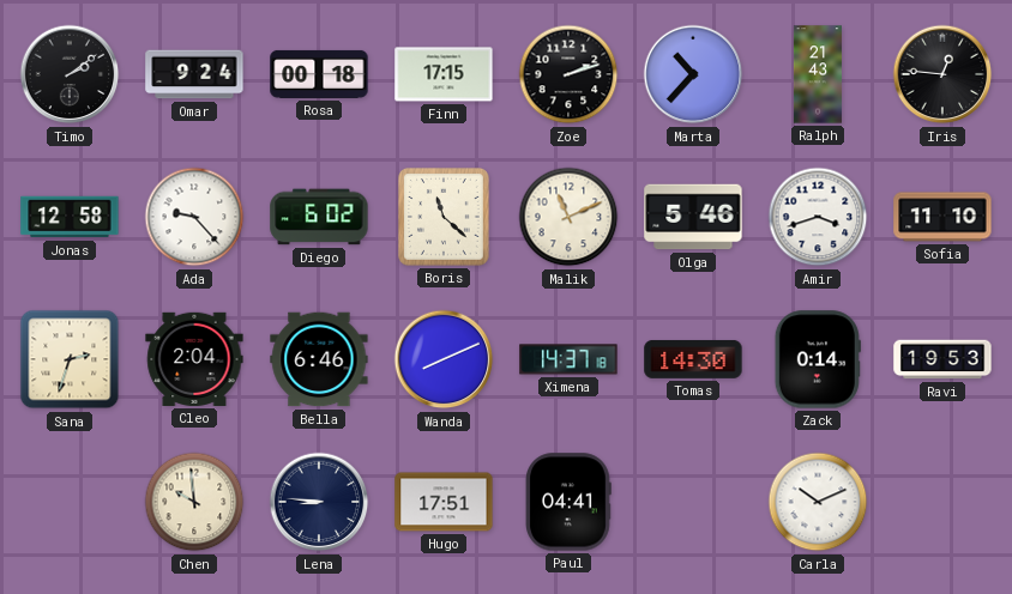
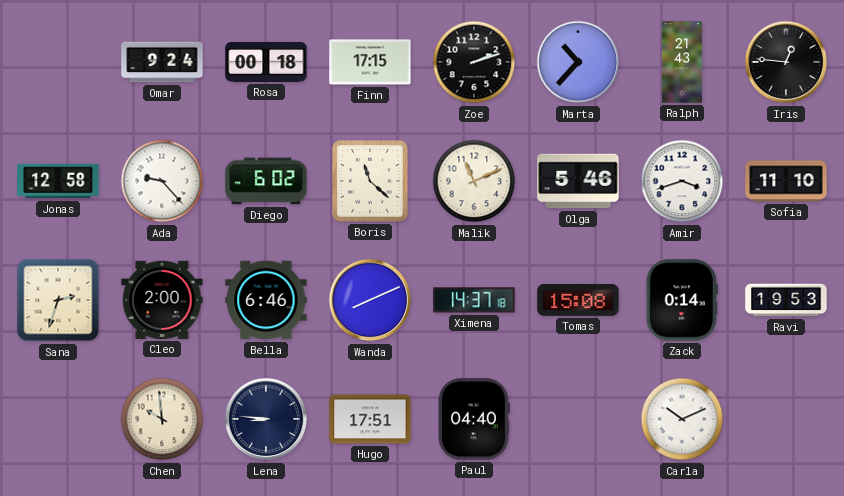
Timo: 2:09 -> none
Cleo: 2:04 -> 2:00
Tomas: 14:30 -> 15:08
Paul: 04:41 -> 04:40
